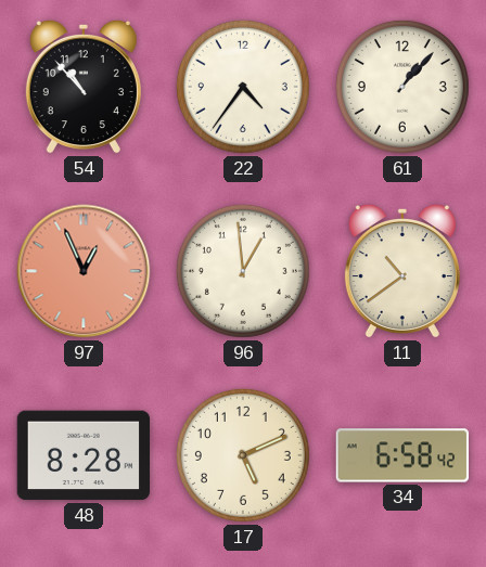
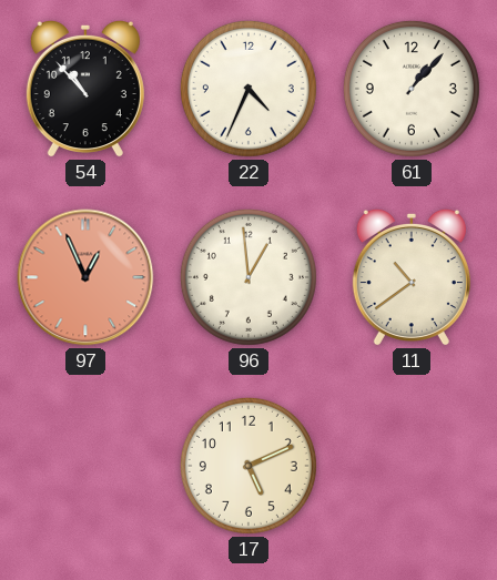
22: 4:36 -> 4:34
48: 8:28 -> none
34: 6:58 -> none
